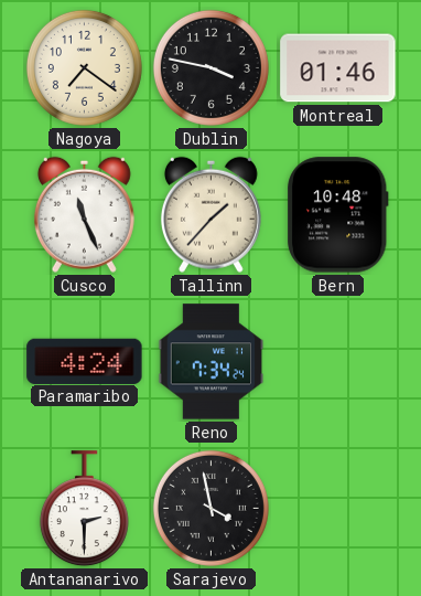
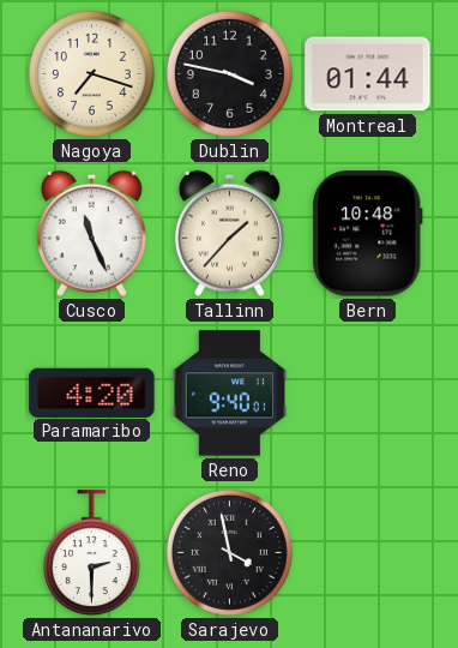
Nagoya: 7:21 -> 7:18
Montreal: 01:46 -> 01:44
Paramaribo: 4:24 -> 4:20
Reno: 7:34 -> 9:40
